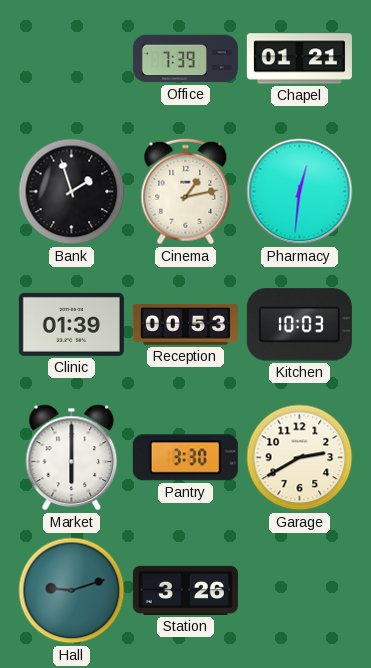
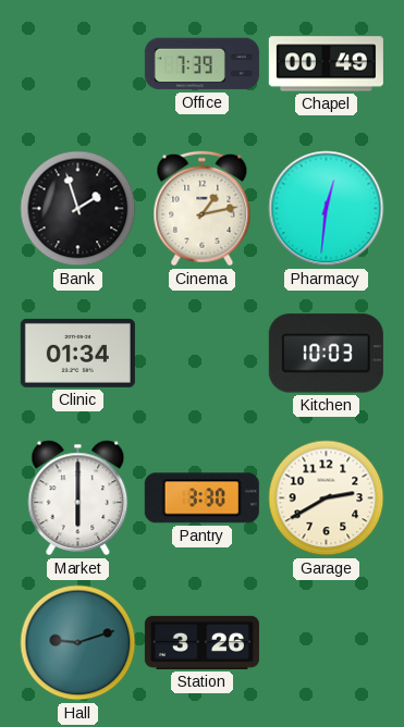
Chapel: 01:21 -> 00:49
Clinic: 01:39 -> 01:34
Reception: 00:53 -> none
